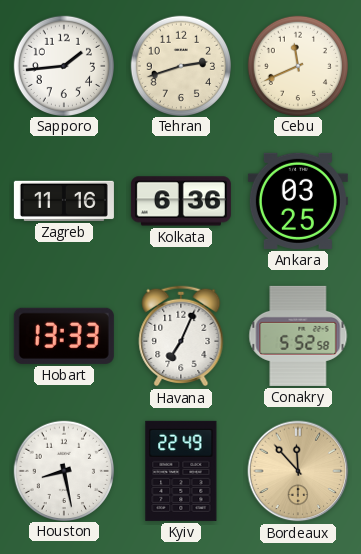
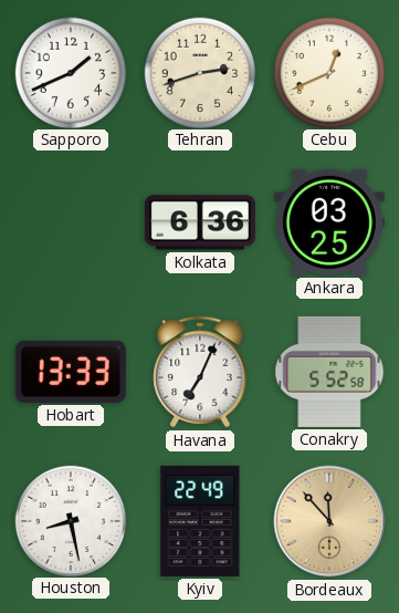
Sapporo: 1:44 -> 1:41
Cebu: 11:41 -> 12:41
Zagreb: 11:16 -> none
